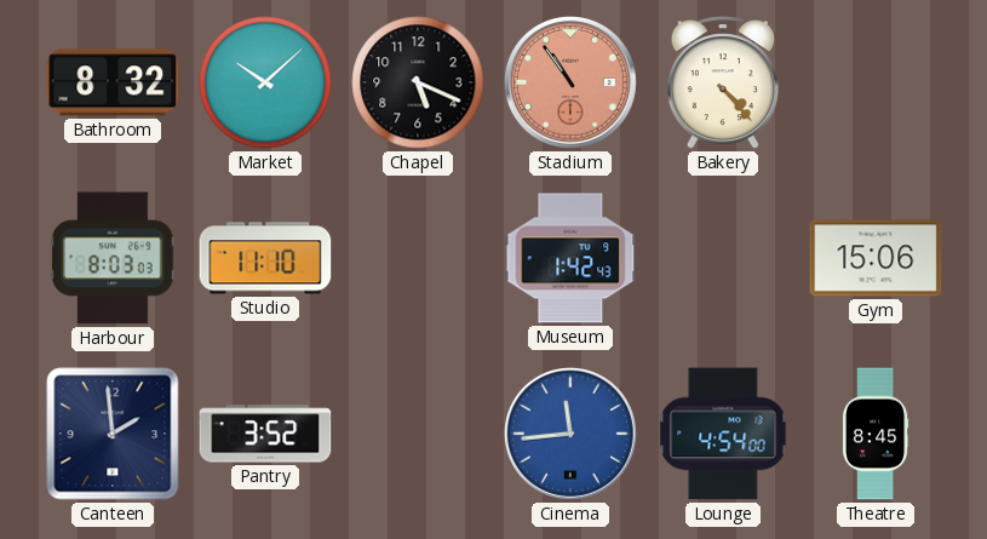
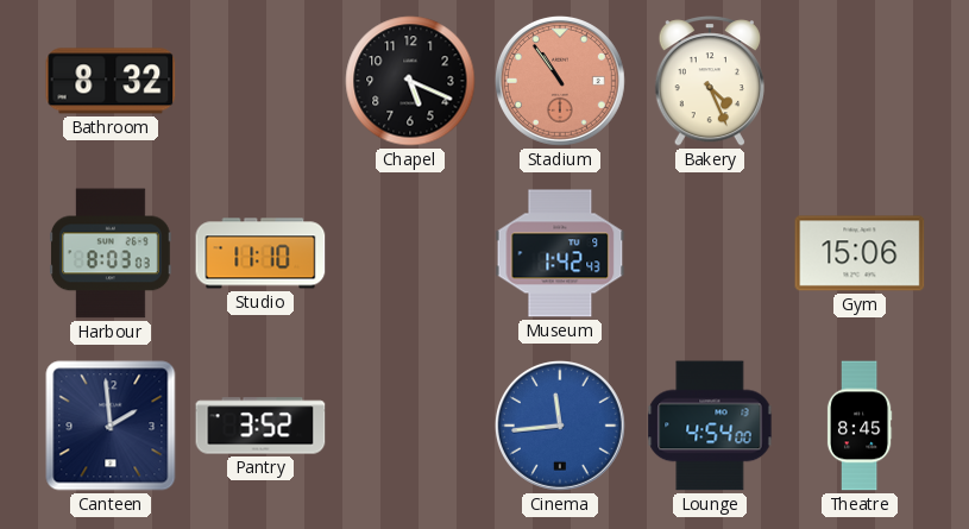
Market: 10:08 -> none
Bakery: 4:23 -> 4:26
